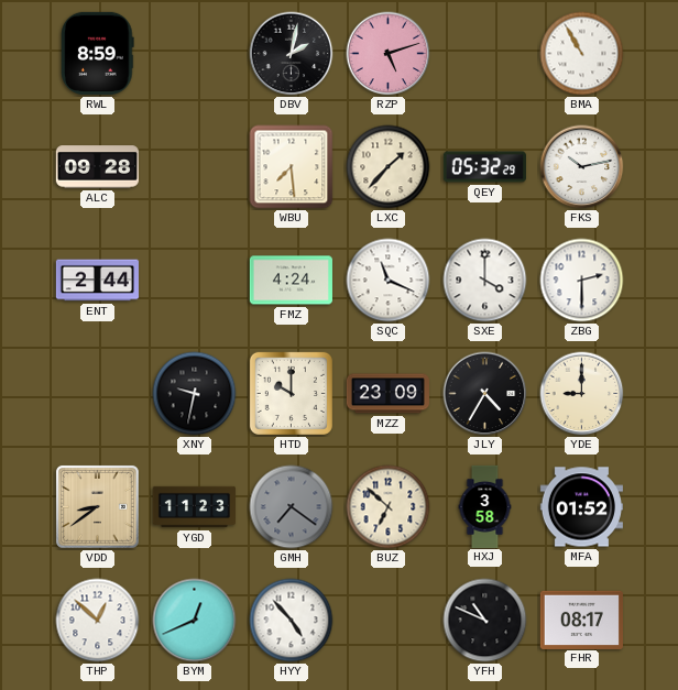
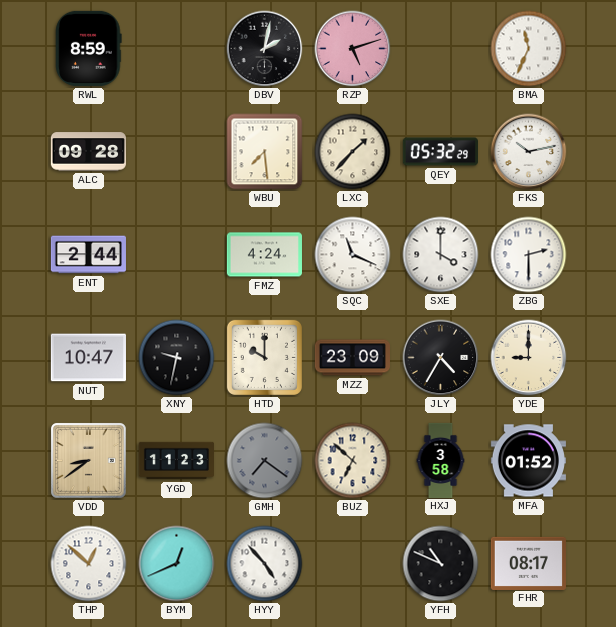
BMA: 10:55 -> 11:34
NUT: none -> 10:47
